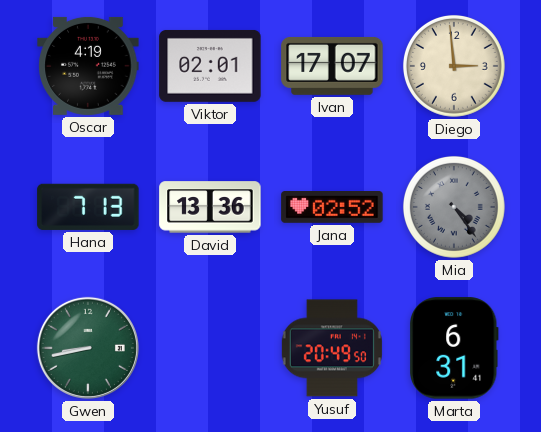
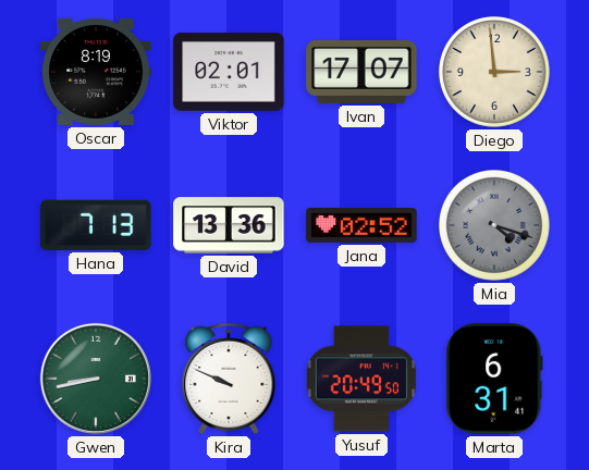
Oscar: 4:19 -> 8:19
Mia: 4:24 -> 4:18
Kira: none -> 9:49
